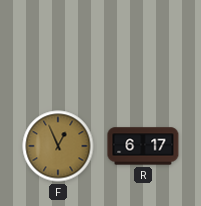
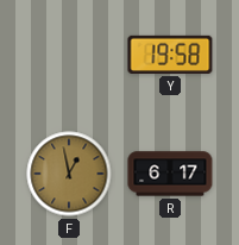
Y: none -> 19:58
F: 12:56 -> 12:58
